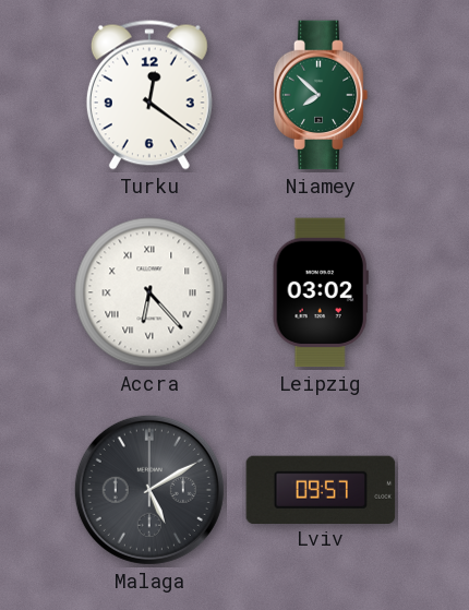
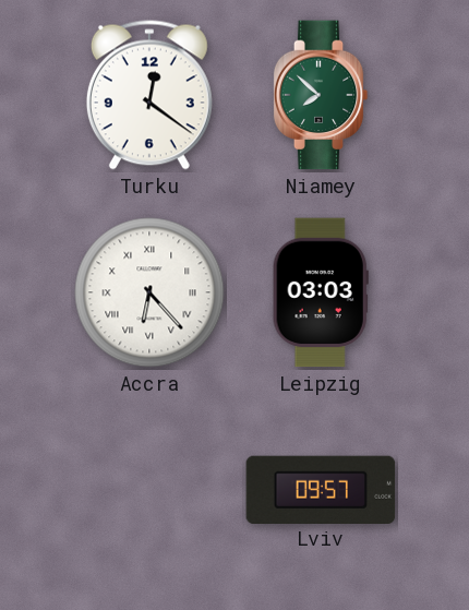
Leipzig: 03:02 -> 03:03
Malaga: 5:10 -> none
